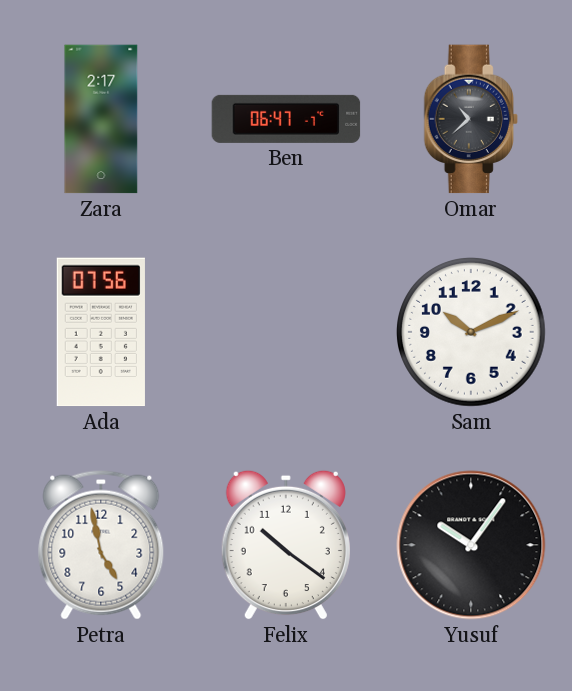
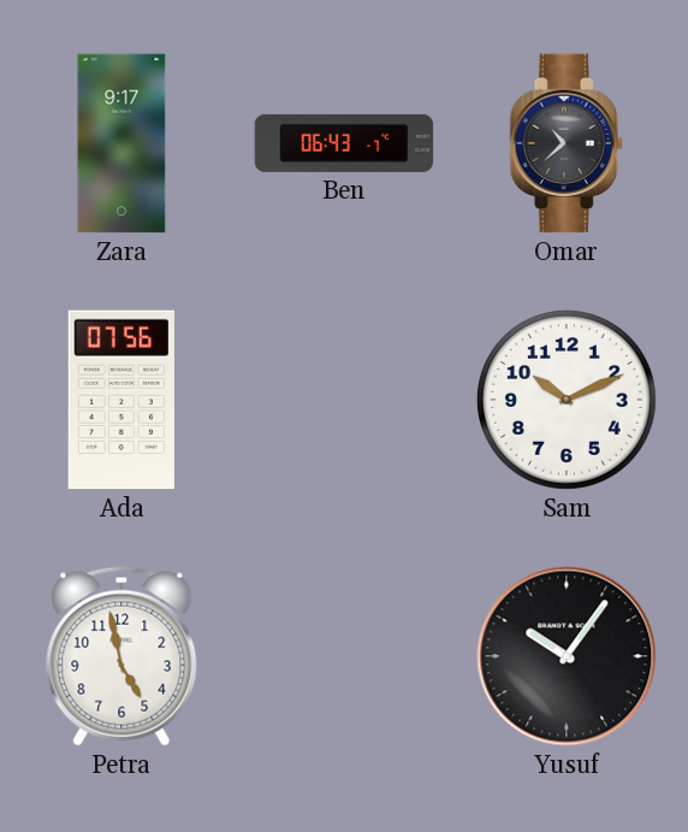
Zara: 2:17 -> 9:17
Ben: 06:47 -> 06:43
Felix: 10:21 -> none
